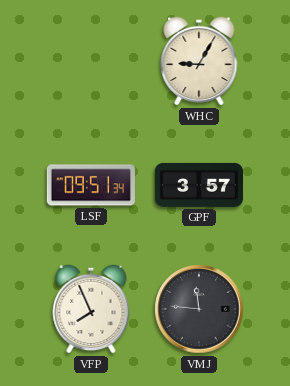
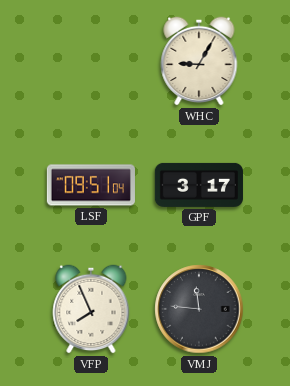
LSF: 09:51:34 -> 09:51:04
GPF: 3:57 -> 3:17
